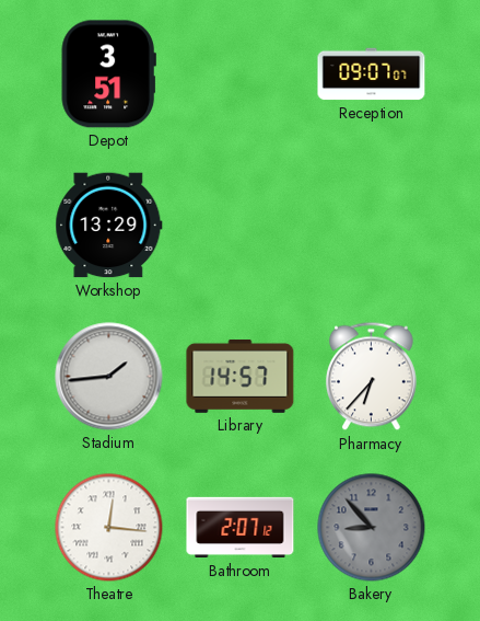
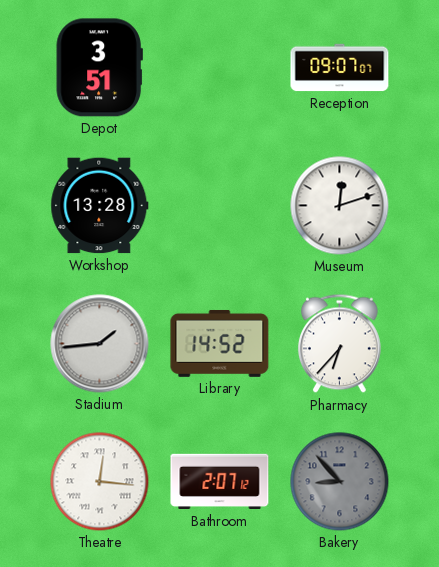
Workshop: 13:29 -> 13:28
Museum: none -> 12:12
Library: 14:57 -> 14:52
